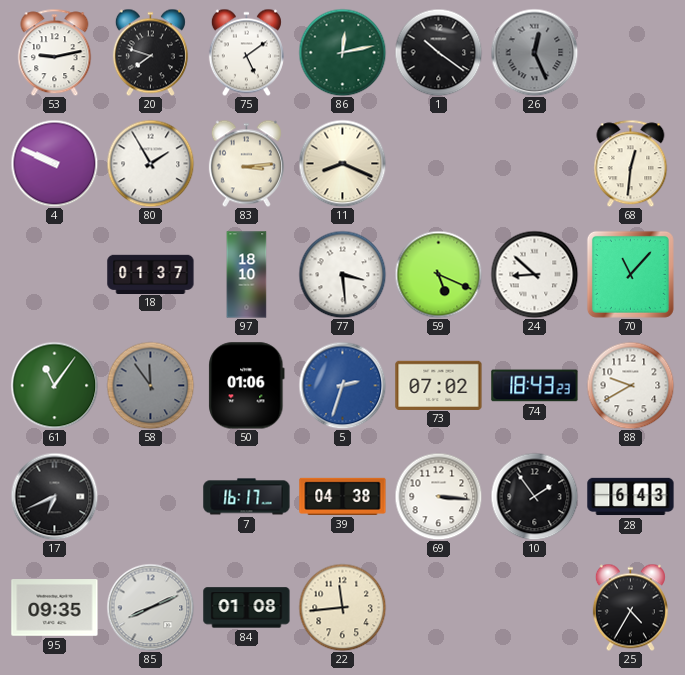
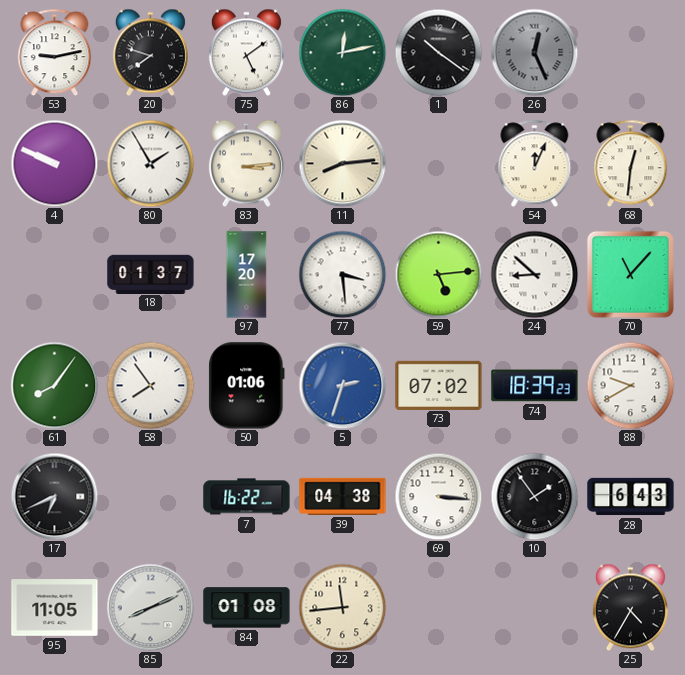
11: 8:19 -> 8:14
54: none -> 12:04
97: 18:10 -> 17:20
59: 5:19 -> 5:14
61: 11:06 -> 8:06
58: 11:54 -> 7:54
58 dial: grey -> white
74: 18:43 -> 18:39
7: 16:17 -> 16:22
95: 09:35 -> 11:05
